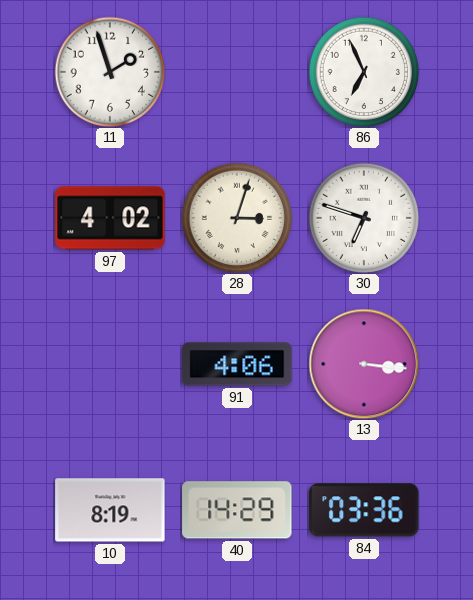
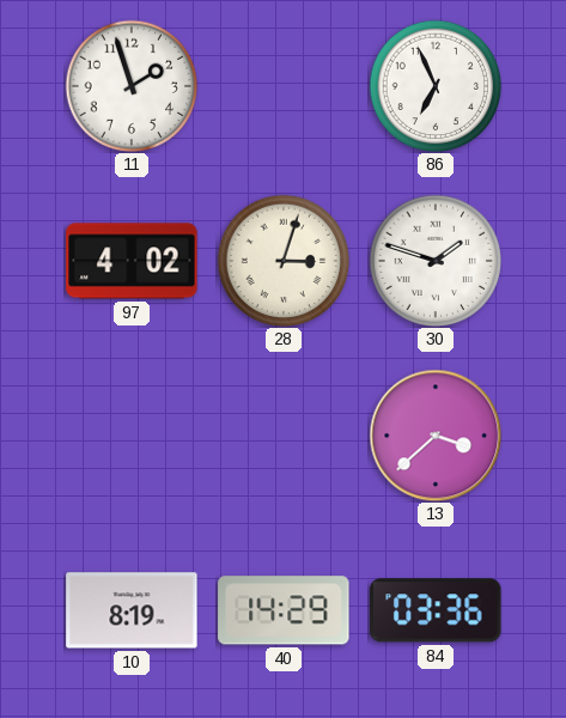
30: 6:48 -> 1:48
91: 4:06 -> none
13: 3:16 -> 3:38
